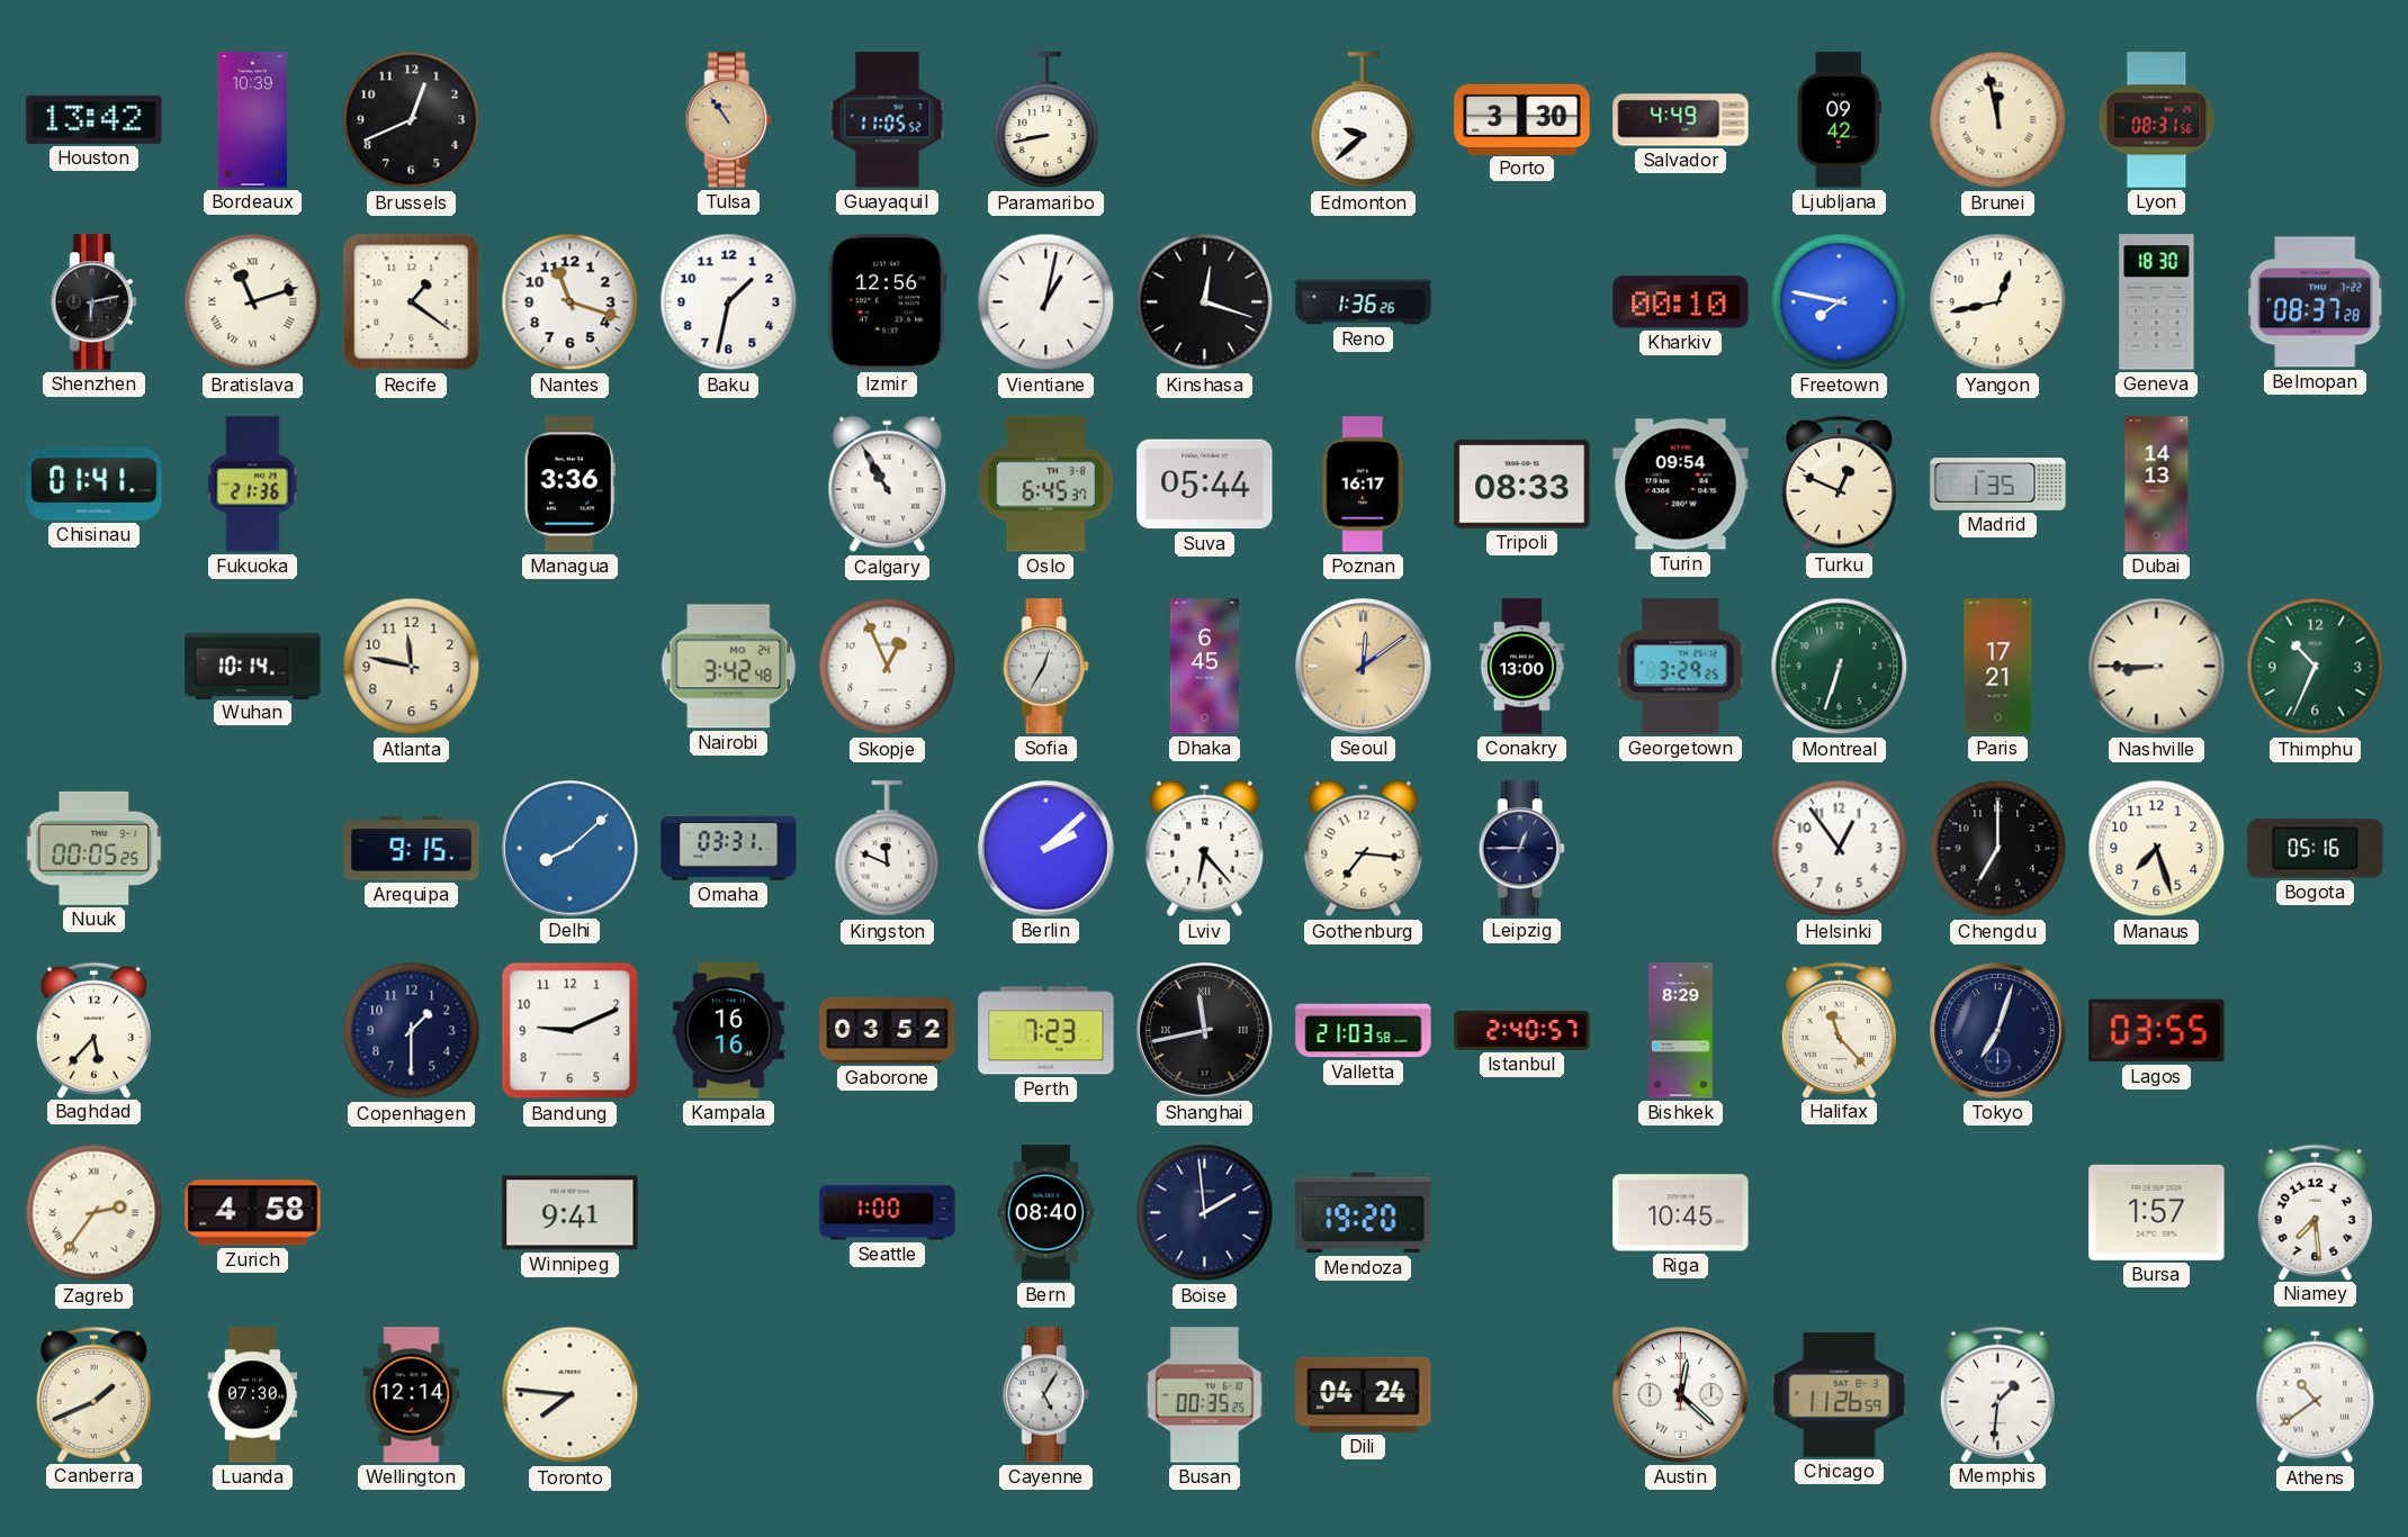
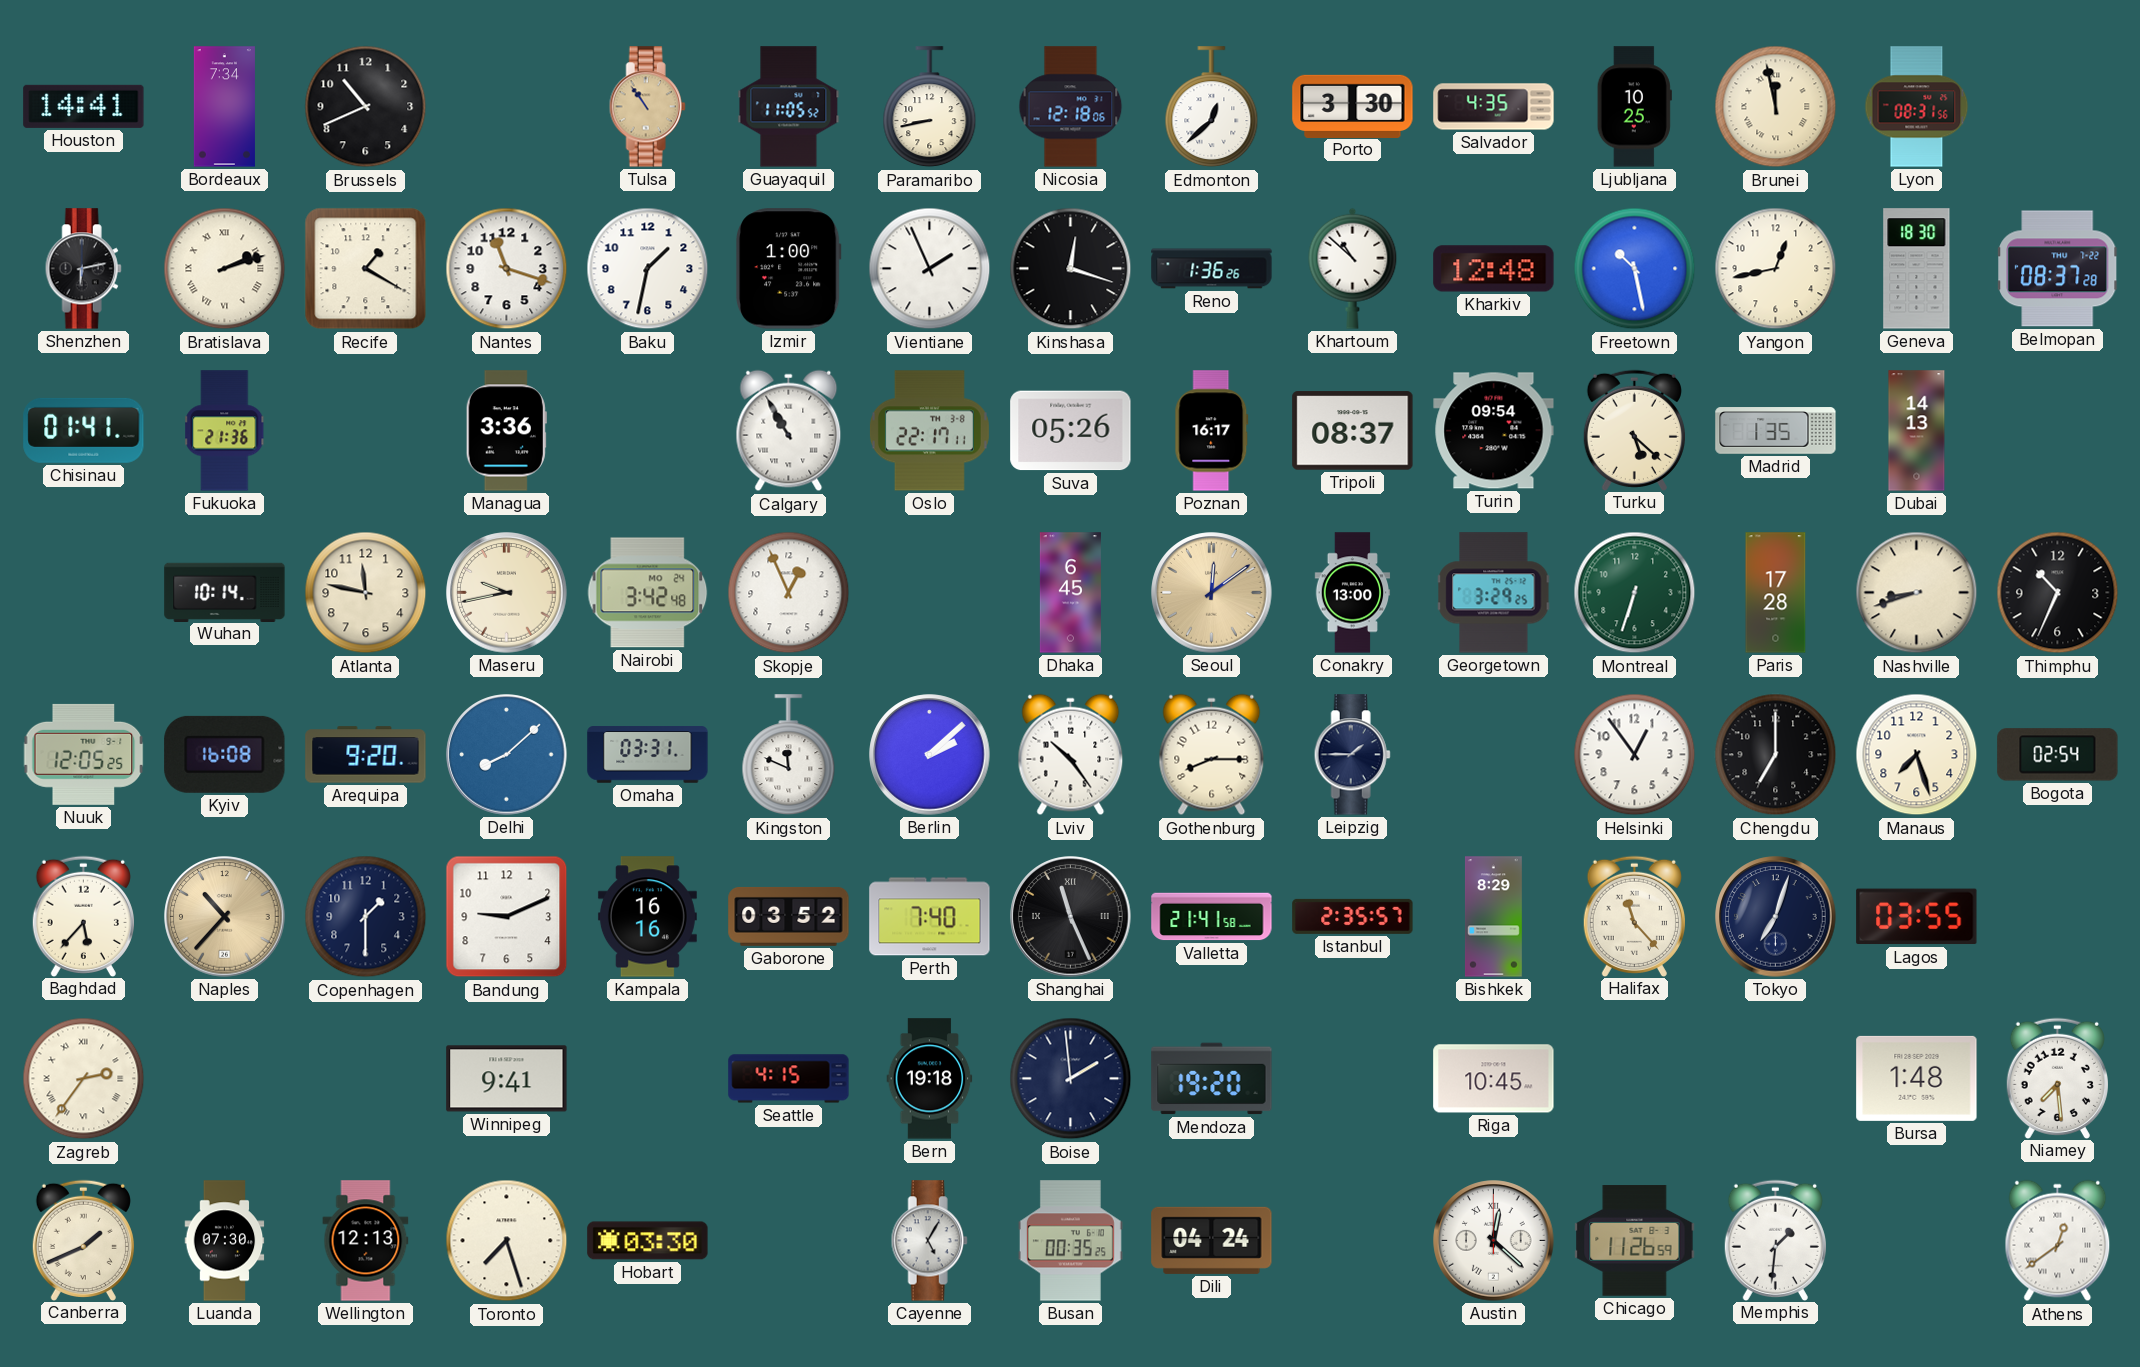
Houston: 13:42 -> 14:41
Bordeaux: 10:39 -> 7:34
Brussels: 12:41 -> 10:41
Nicosia: none -> 12:18
Edmonton: 9:38 -> 12:38
Salvador: 4:49 -> 4:35
Ljubljana: 09:42 -> 10:25
Bratislava: 11:12 -> 2:12
Recife: 1:21 -> 1:20
Izmir: 12:56 -> 1:00
Vientiane: 1:02 -> 1:56
Khartoum: none -> 10:52
Kharkiv: 00:10 -> 12:48
Freetown: 7:47 -> 10:28
Oslo: 6:45 -> 22:17
Suva: 05:44 -> 05:26
Tripoli: 08:33 -> 08:37
Turku: 12:49 -> 5:22
Maseru: none -> 9:43
Sofia: 12:35 -> none
Paris: 17:21 -> 17:28
Nashville: 8:45 -> 8:42
Thimphu dial: green -> black
Nuuk: 00:05 -> 12:05
Kyiv: none -> 16:08
Arequipa: 9:15 -> 9:20
Lviv: 6:23 -> 10:24
Gothenburg: 7:16 -> 8:15
Leipzig: 12:45 -> 1:45
Bogota: 05:16 -> 02:54
Naples: none -> 10:37
Perth: 7:23 -> 7:40
Shanghai: 11:43 -> 11:26
Valletta: 21:03 -> 21:41
Istanbul: 2:40 -> 2:35
Zurich: 4:58 -> none
Seattle: 1:00 -> 4:15
Bern: 08:40 -> 19:18
Bursa: 1:57 -> 1:48
Wellington: 12:14 -> 12:13
Toronto: 7:46 -> 7:27
Hobart: none -> 03:30
Athens: 10:39 -> 12:39
